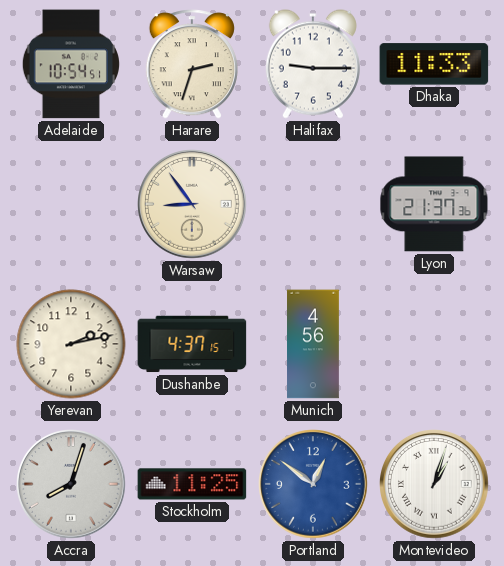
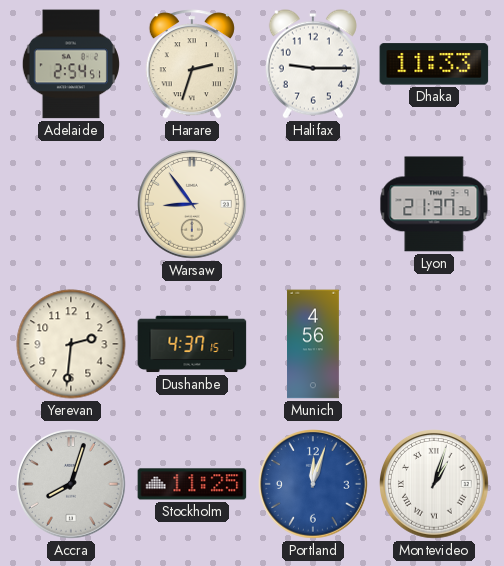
Adelaide: 10:54 -> 2:54
Yerevan: 2:13 -> 2:31
Portland: 12:51 -> 12:03
